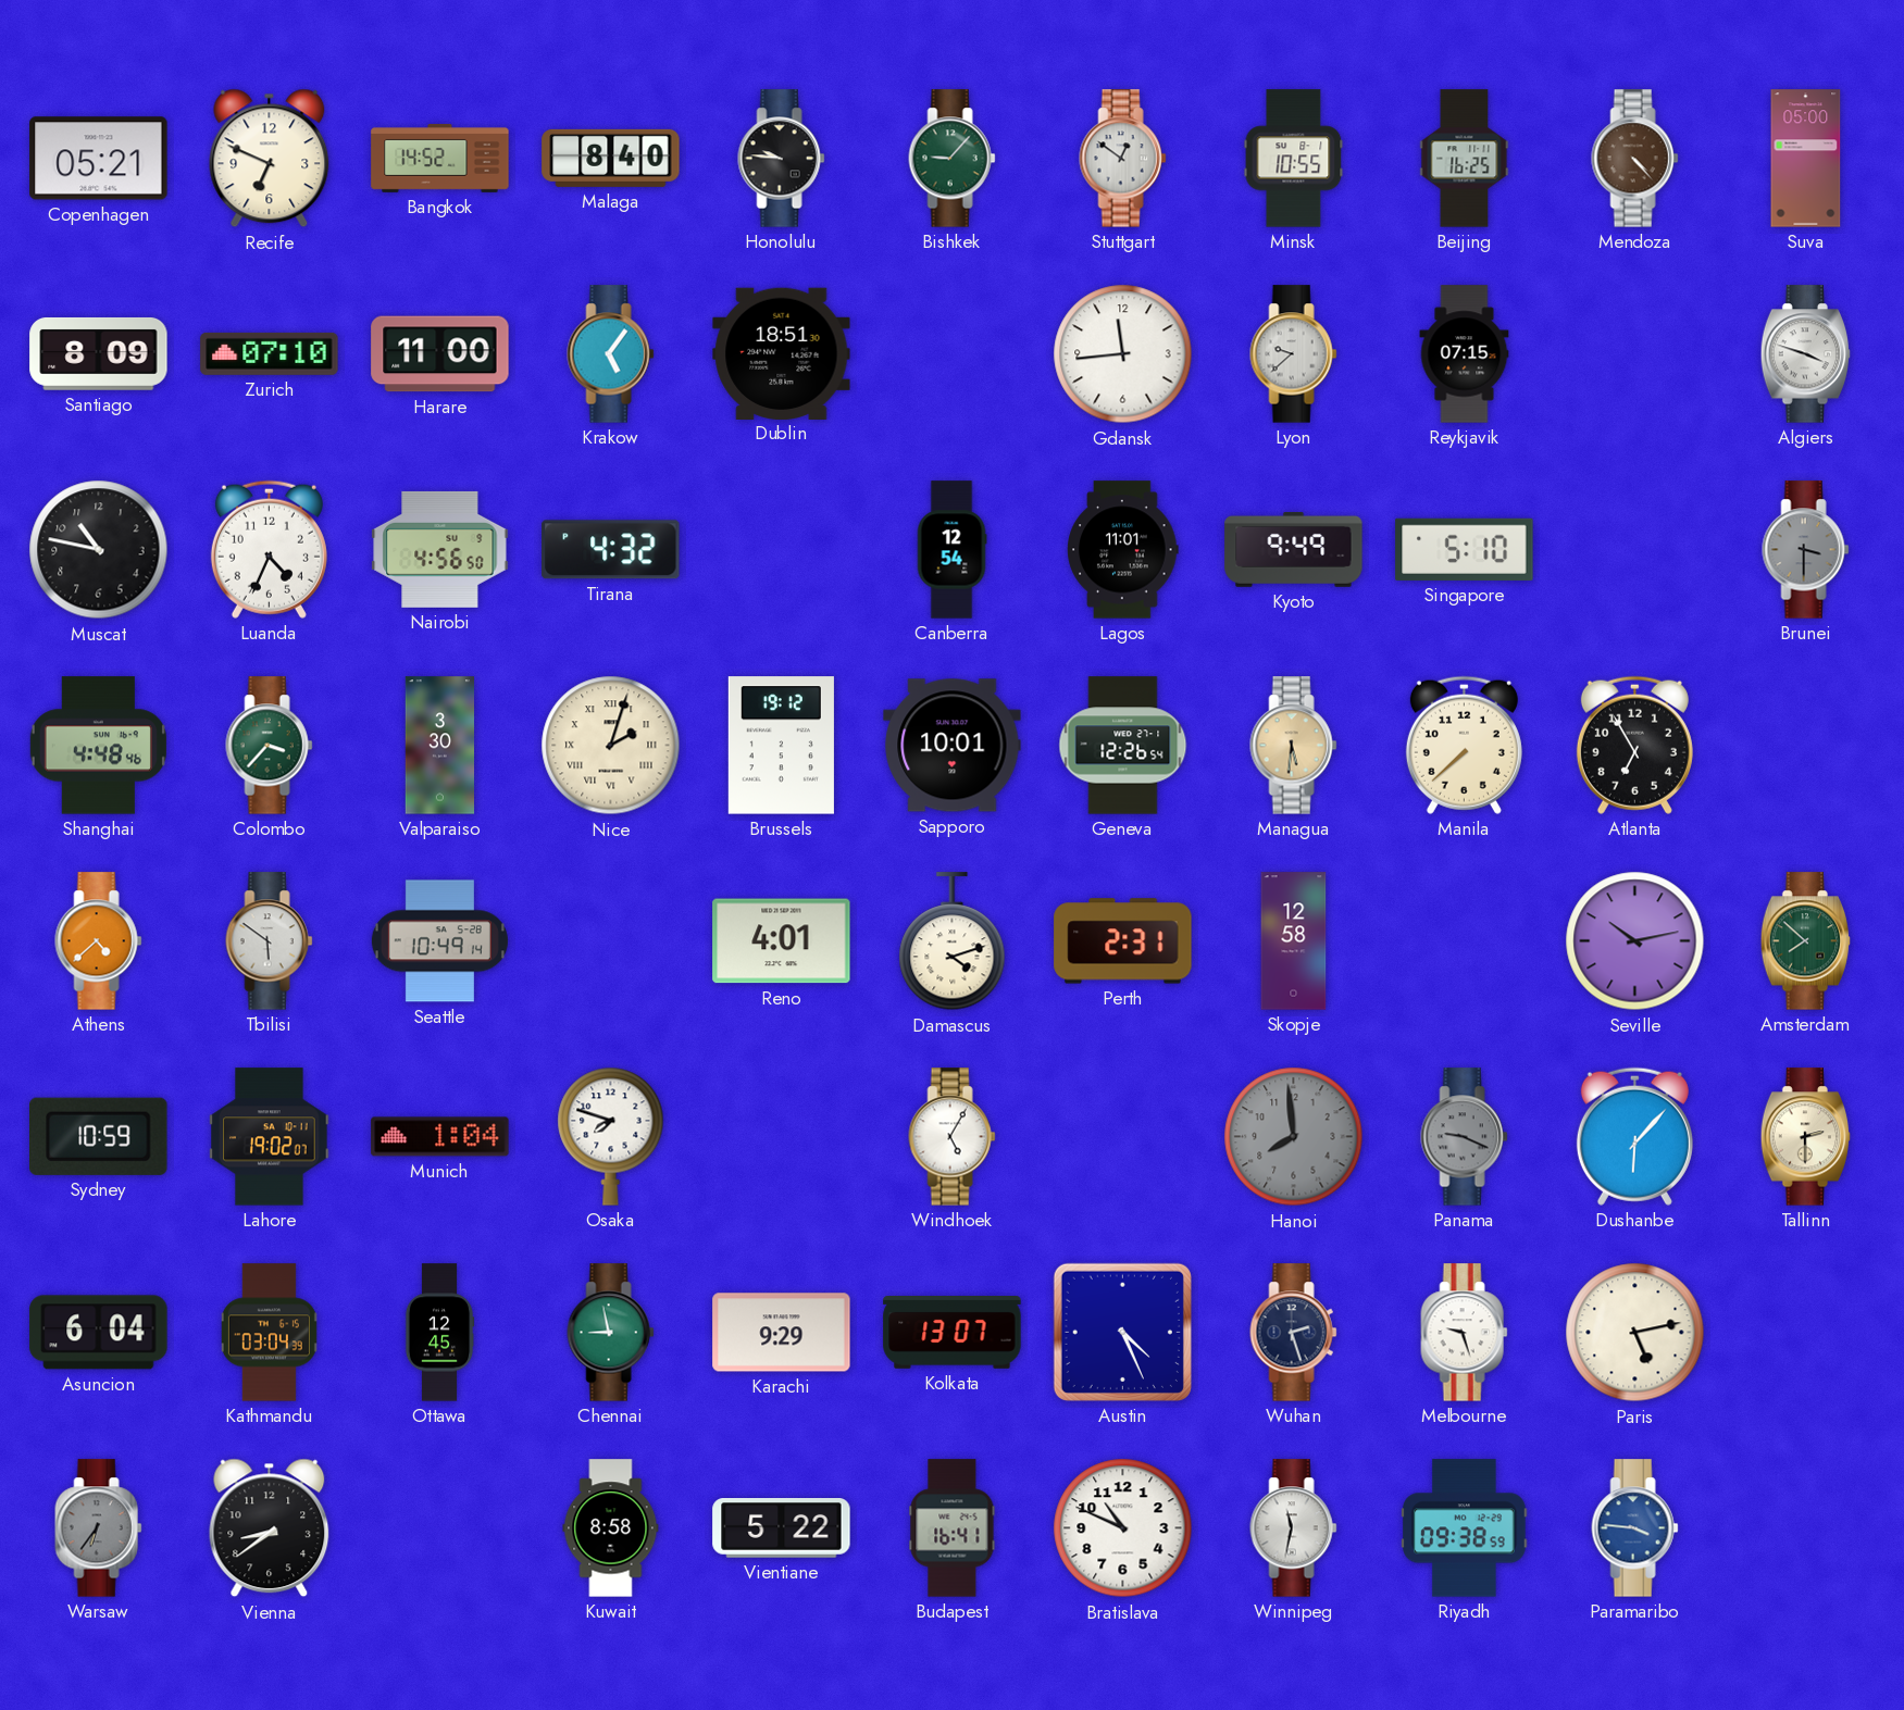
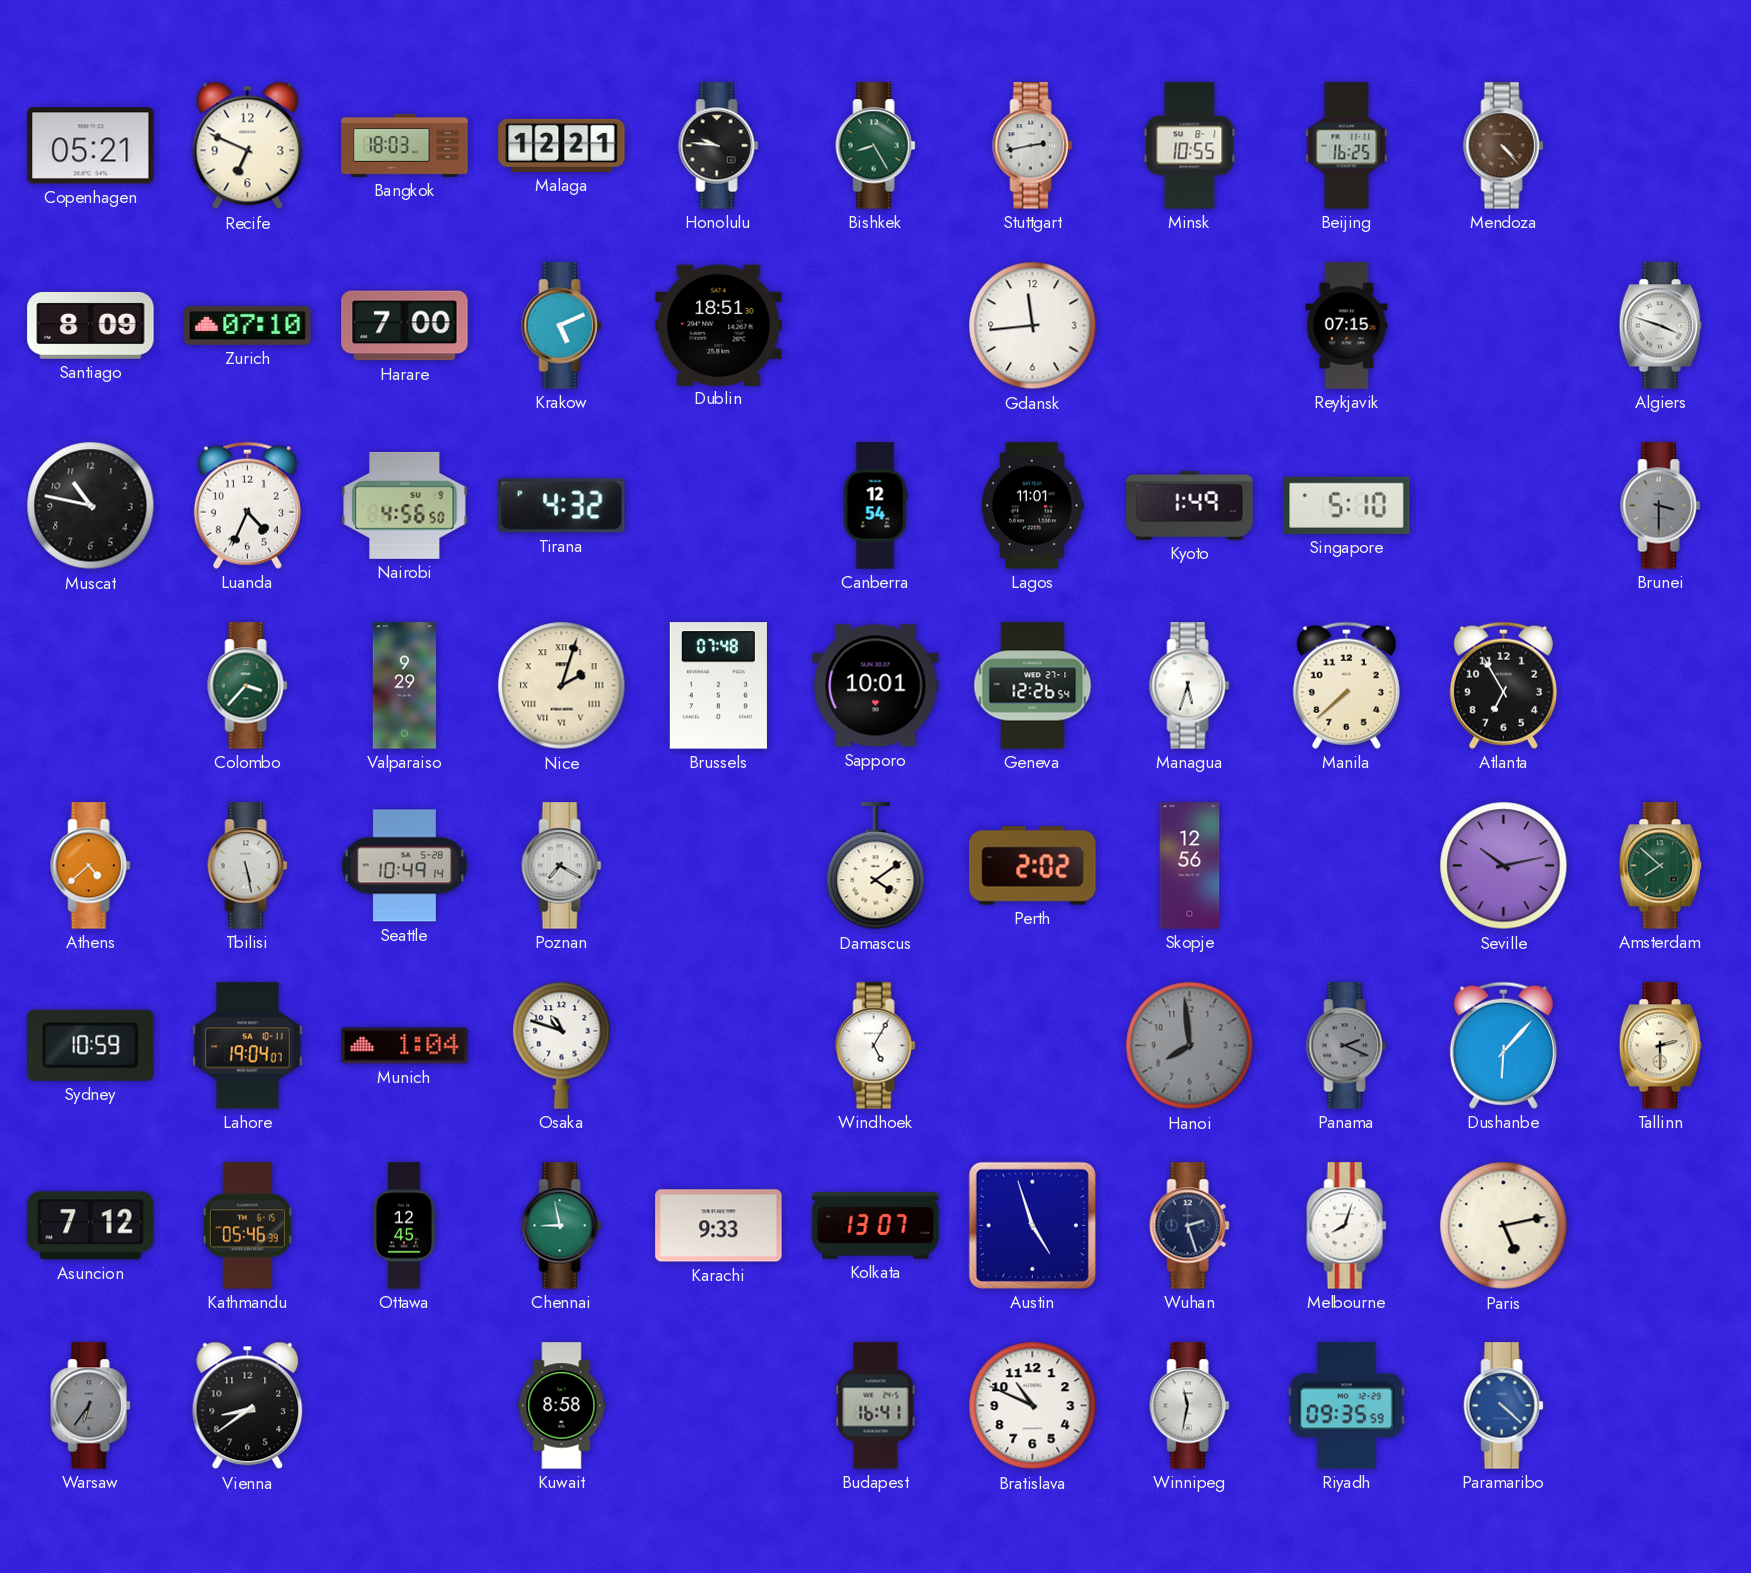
Bangkok: 14:52 -> 18:03
Malaga: 8:40 -> 12:21
Bishkek: 9:07 -> 8:25
Stuttgart: 12:51 -> 2:43
Suva: 05:00 -> none
Harare: 11:00 -> 7:00
Krakow: 5:06 -> 5:11
Lyon: 9:38 -> none
Kyoto: 9:49 -> 1:49
Shanghai: 4:48 -> none
Valparaiso: 3:30 -> 9:29
Brussels: 19:12 -> 07:48
Managua: 5:31 -> 5:33
Managua dial: champagne -> white
Tbilisi: 5:51 -> 5:28
Poznan: none -> 7:20
Reno: 4:01 -> none
Damascus: 4:12 -> 4:09
Perth: 2:31 -> 2:02
Skopje: 12:58 -> 12:56
Lahore: 19:02 -> 19:04
Osaka: 7:48 -> 10:48
Panama: 9:19 -> 2:19
Asuncion: 6:04 -> 7:12
Kathmandu: 03:04 -> 05:46
Karachi: 9:29 -> 9:33
Austin: 4:26 -> 4:57
Melbourne: 9:27 -> 8:03
Vientiane: 5:22 -> none
Riyadh: 09:38 -> 09:35
Paramaribo: 3:46 -> 4:22
